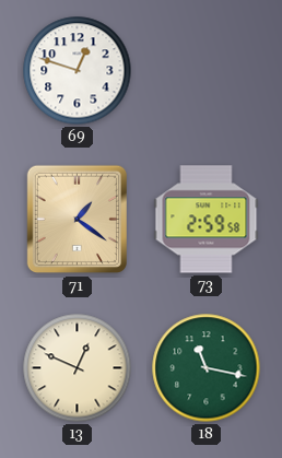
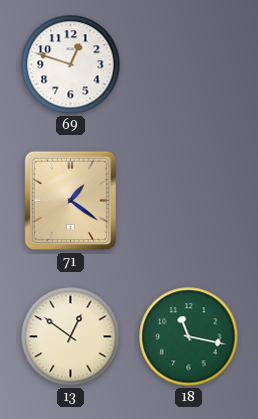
73: 2:59 -> none
13: 12:49 -> 12:51
